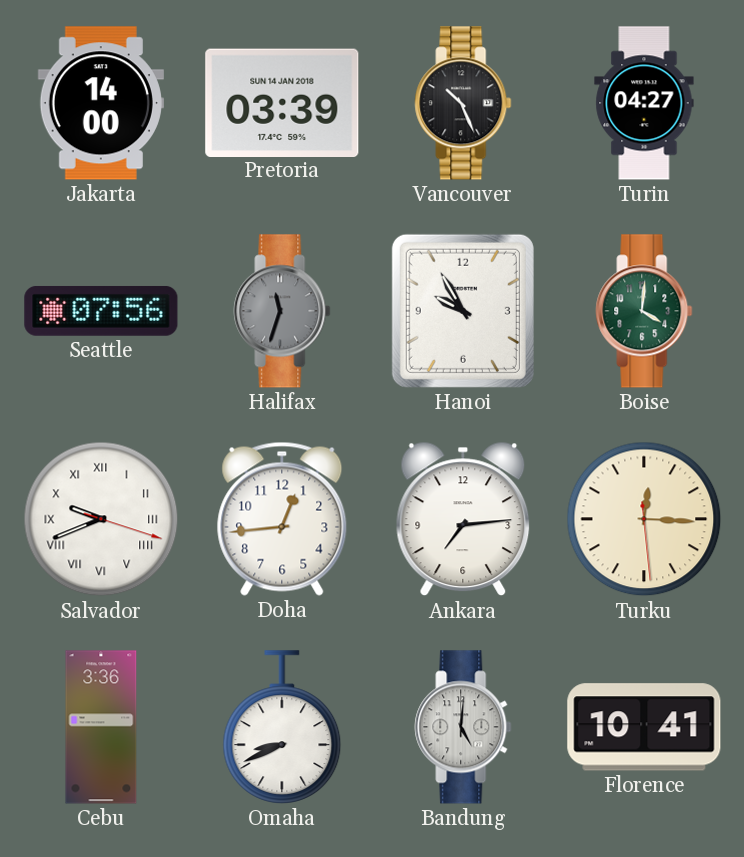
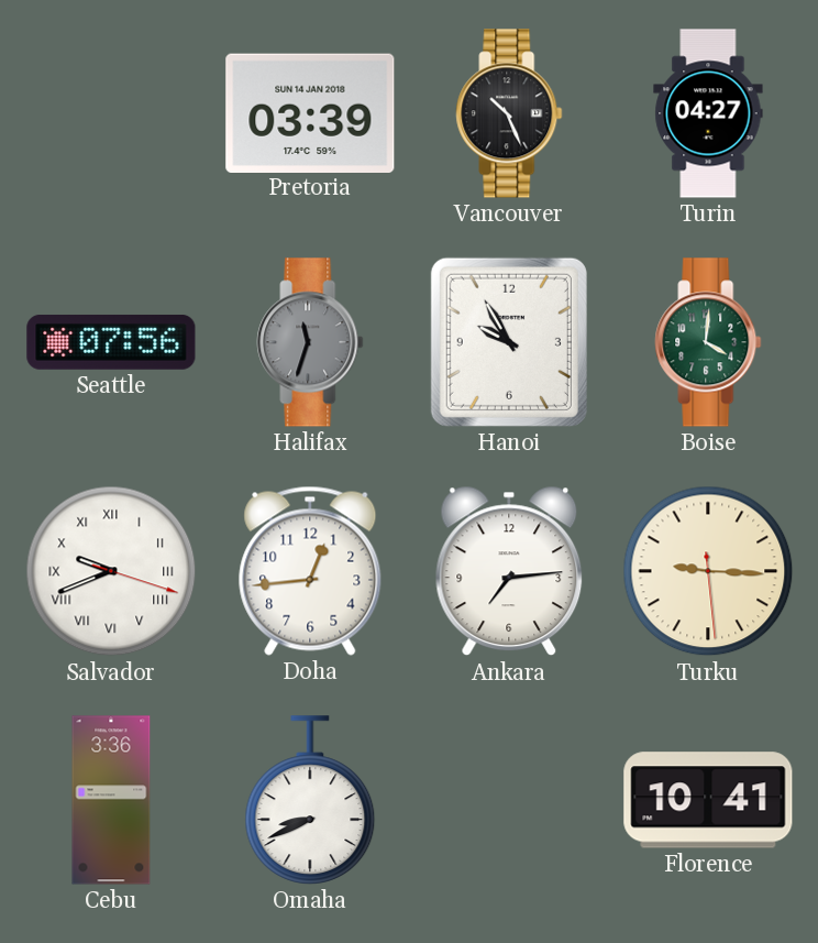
Jakarta: 14:00 -> none
Turku: 12:15 -> 9:15
Bandung: 5:01 -> none
